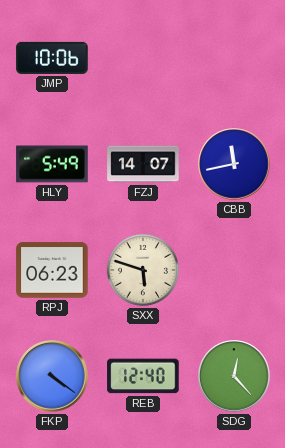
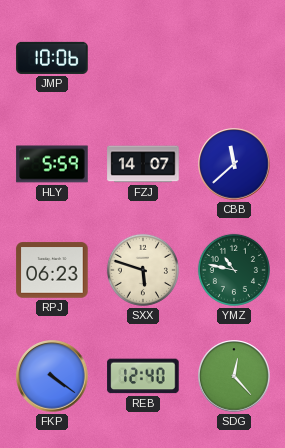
HLY: 5:49 -> 5:59
CBB: 11:43 -> 11:38
YMZ: none -> 10:47
